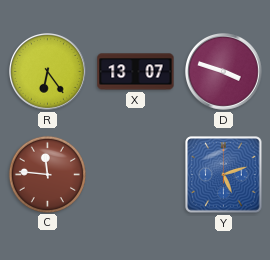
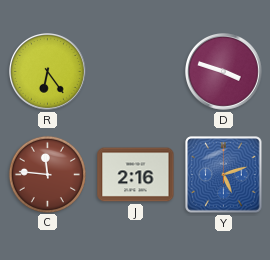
X: 13:07 -> none
J: none -> 2:16
